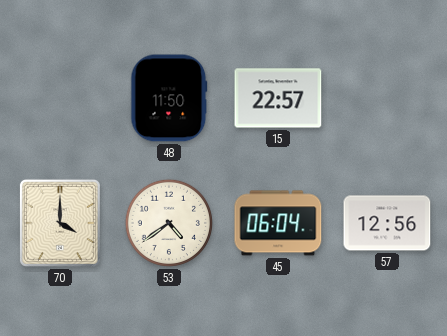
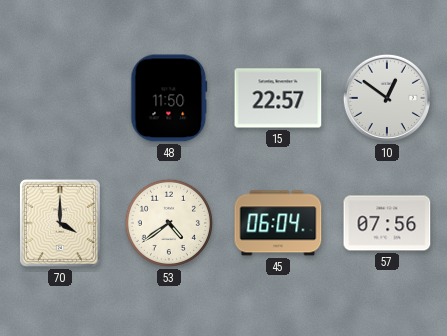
10: none -> 12:51
57: 12:56 -> 07:56
